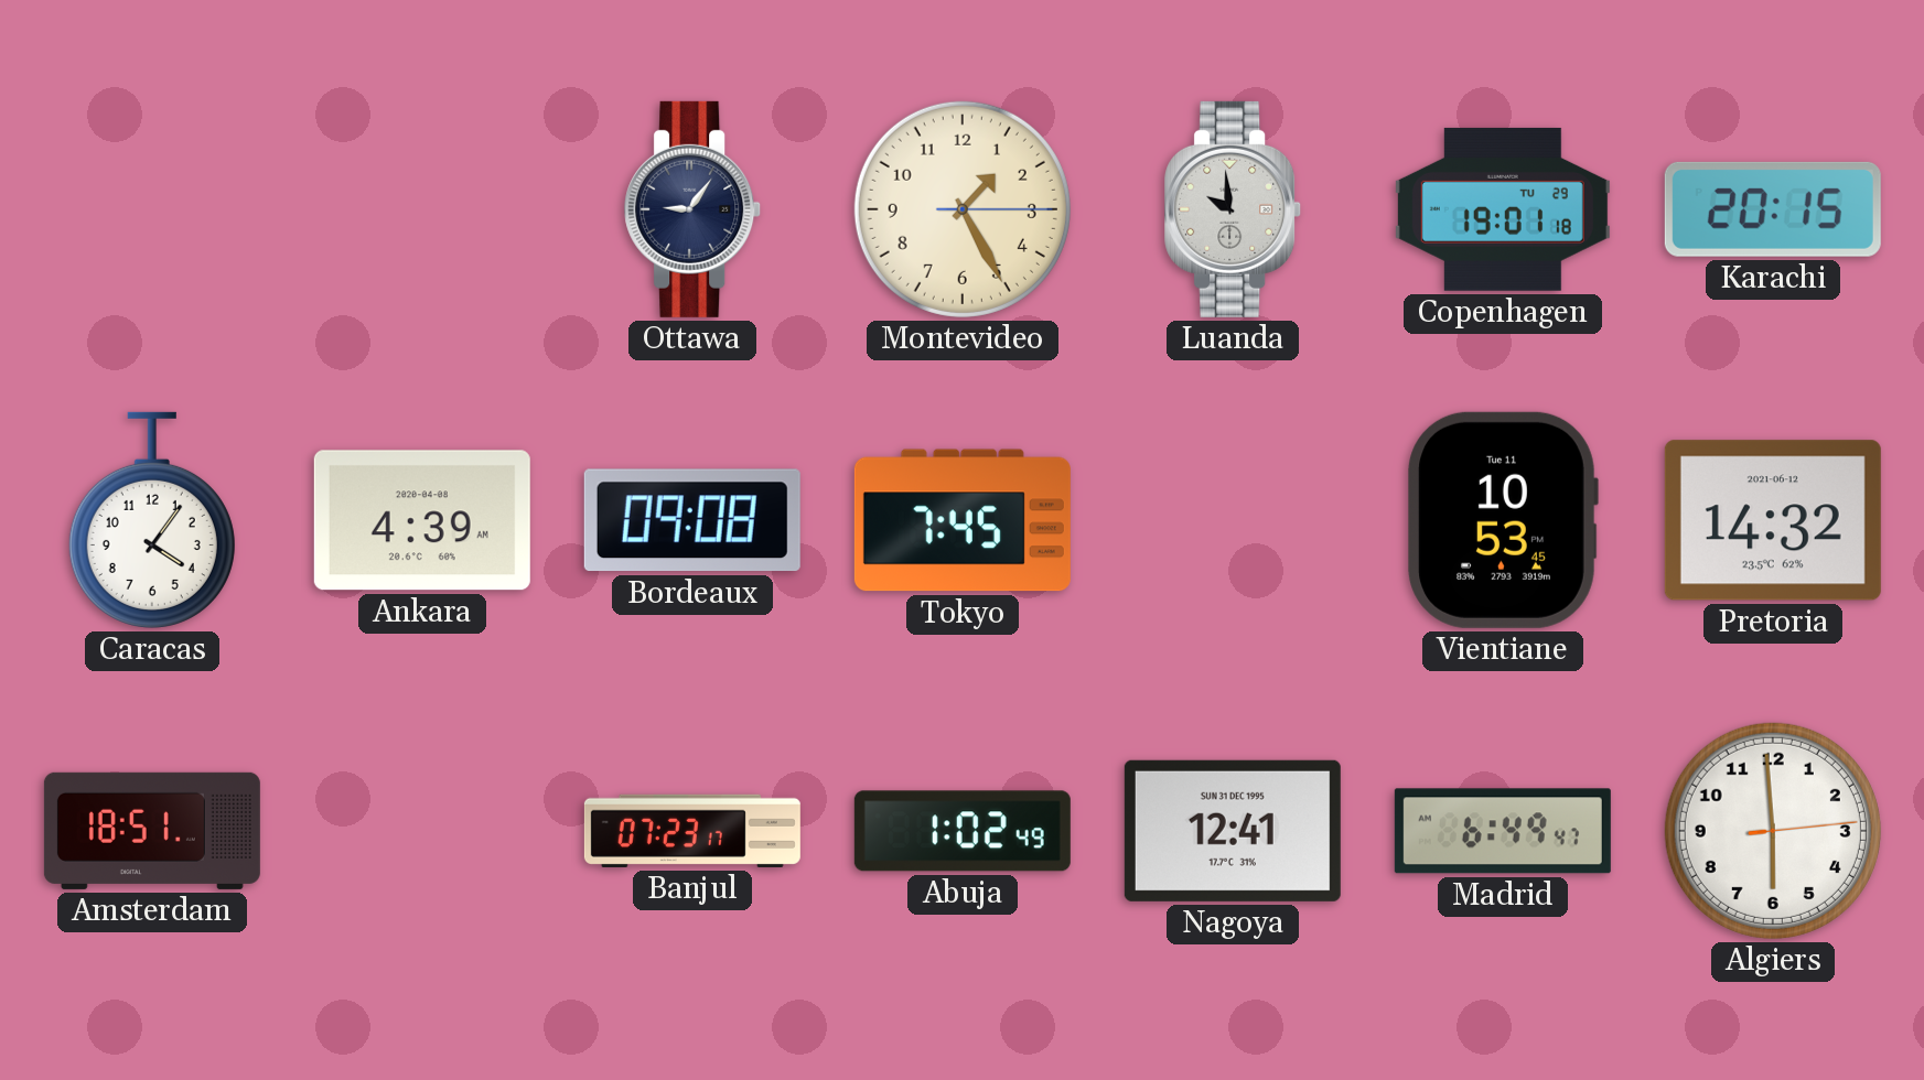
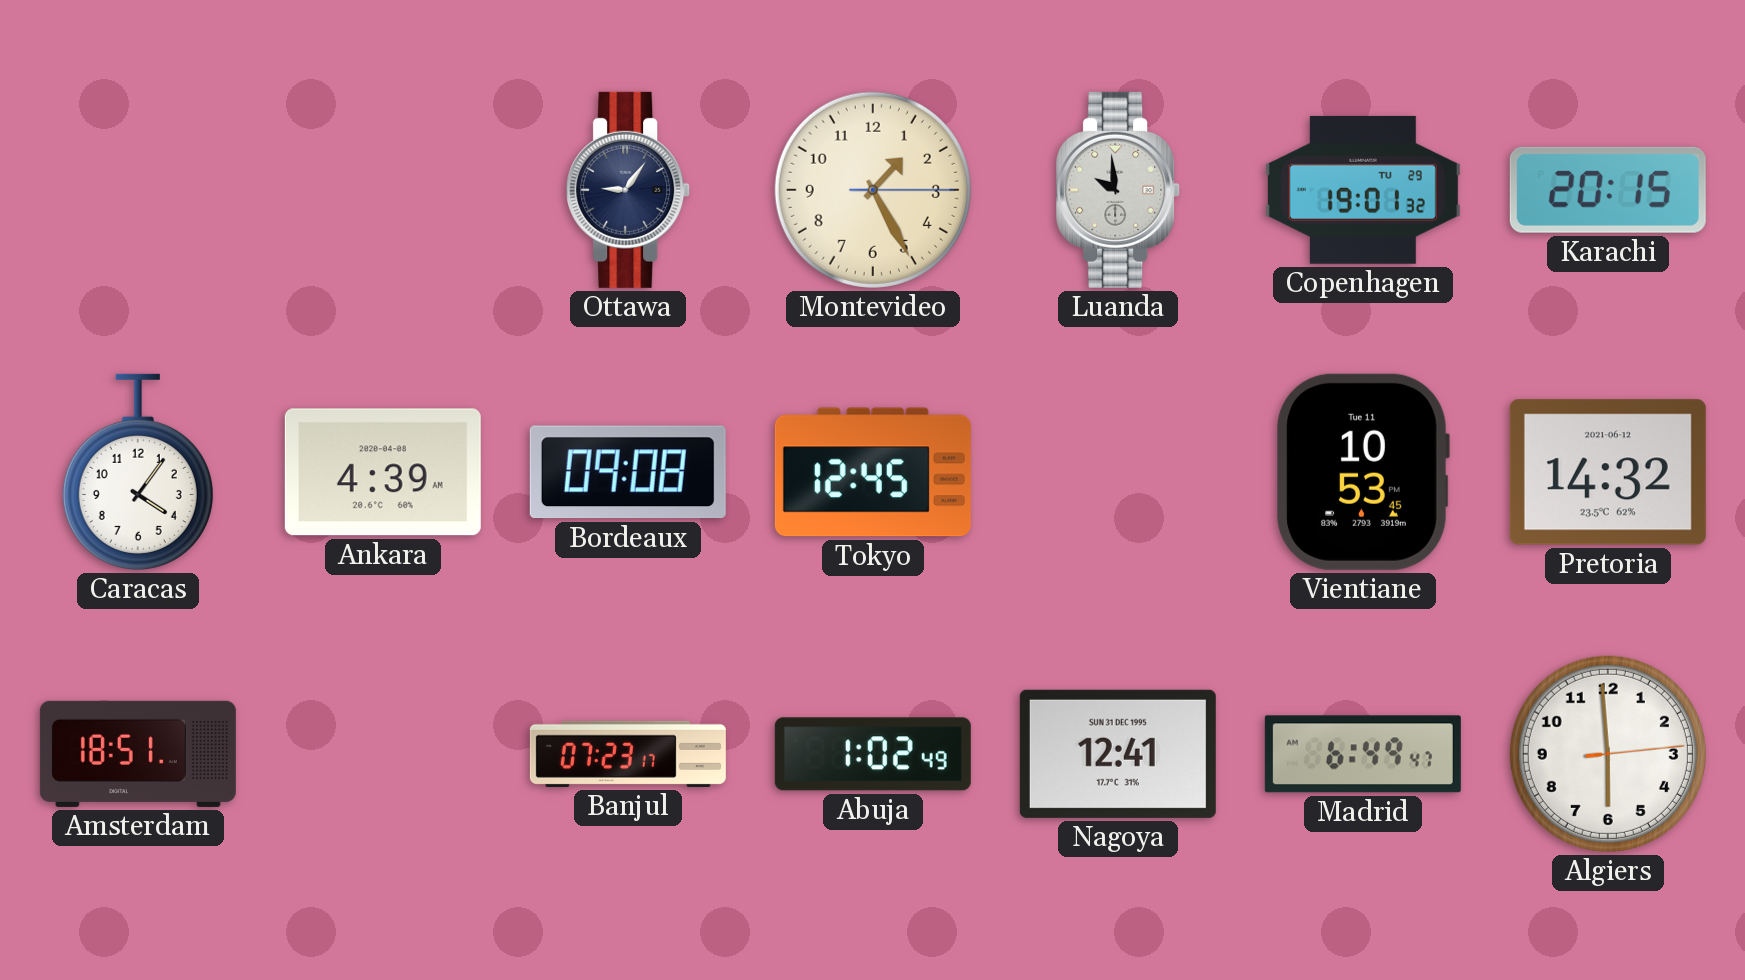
Copenhagen: 19:01:18 -> 19:01:32
Tokyo: 7:45 -> 12:45
